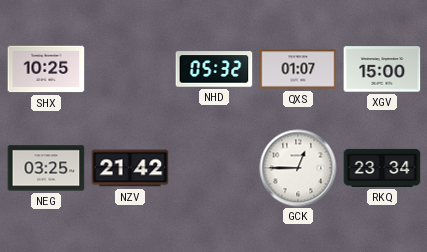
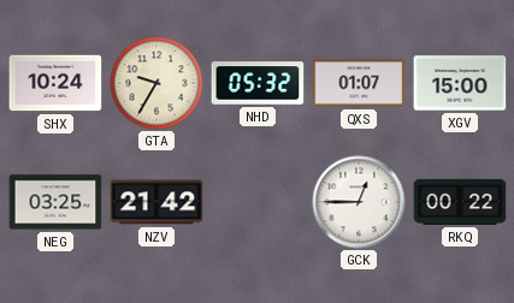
SHX: 10:25 -> 10:24
GTA: none -> 9:35
RKQ: 23:34 -> 00:22
